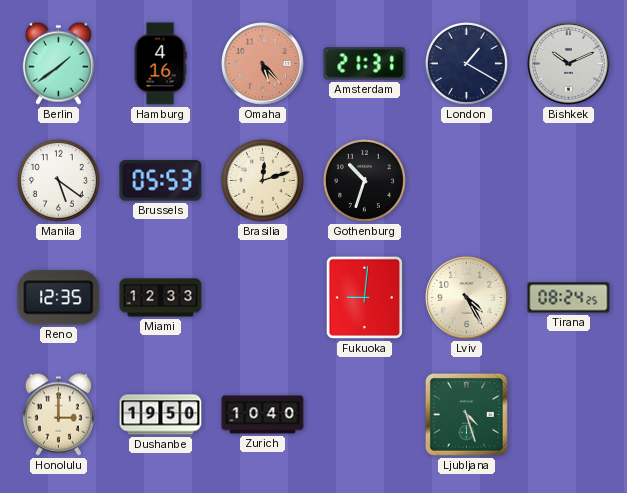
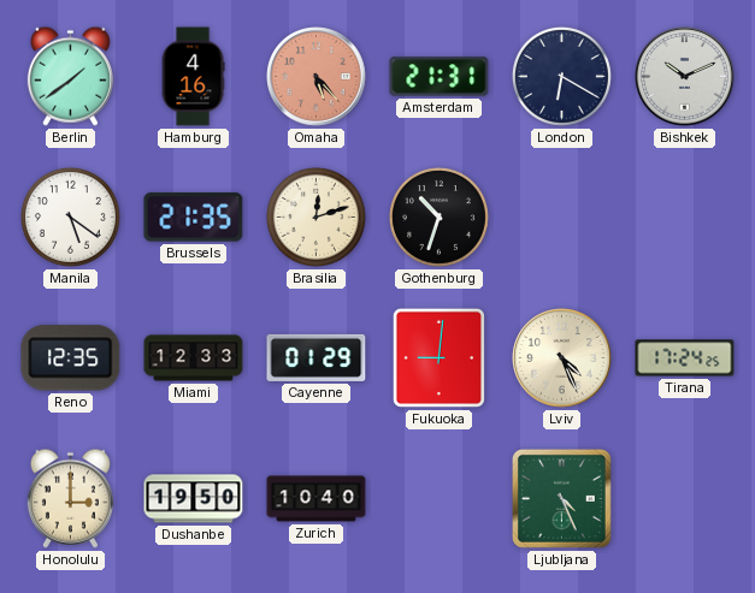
London: 1:20 -> 6:20
Brussels: 05:53 -> 21:35
Cayenne: none -> 01:29
Lviv: 4:25 -> 4:26
Tirana: 08:24 -> 17:24
Ljubljana: 4:27 -> 4:26
